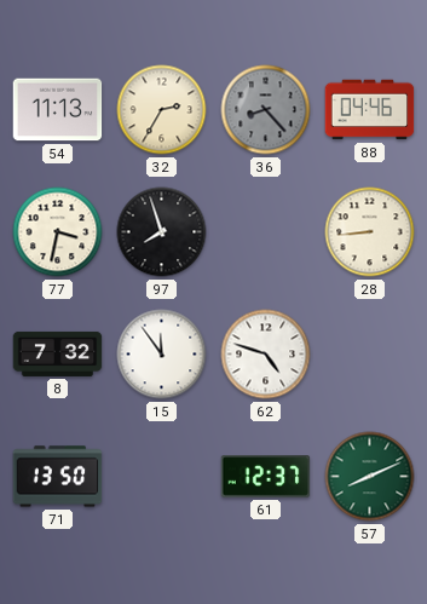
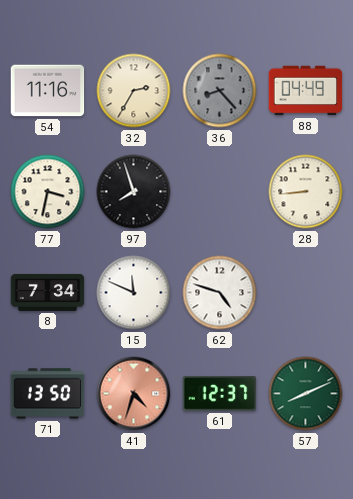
54: 11:13 -> 11:16
88: 04:46 -> 04:49
8: 7:32 -> 7:34
15: 11:54 -> 11:49
41: none -> 4:33
